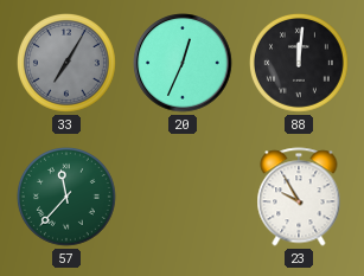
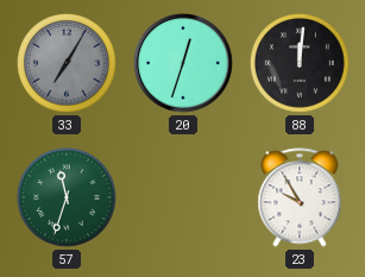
20: 12:34 -> 12:33
57: 11:37 -> 11:33
